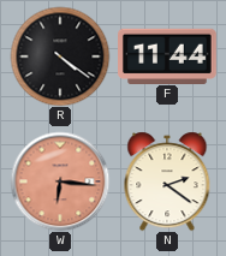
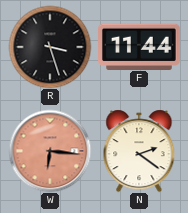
R: 4:21 -> 3:27
